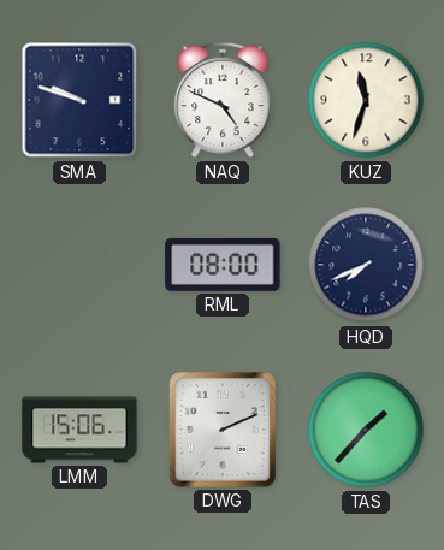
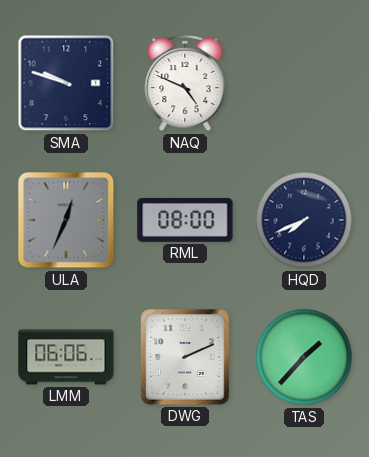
KUZ: 11:33 -> none
ULA: none -> 12:34
LMM: 15:06 -> 06:06
